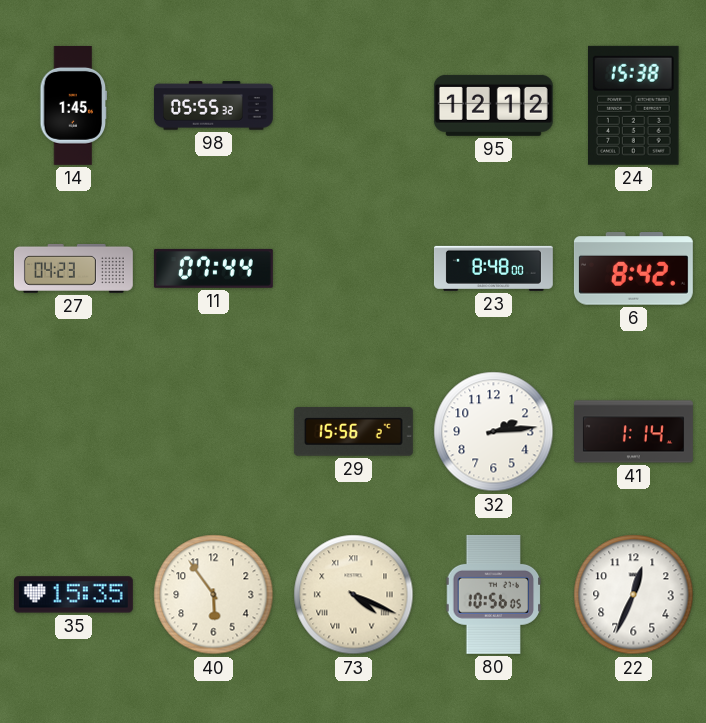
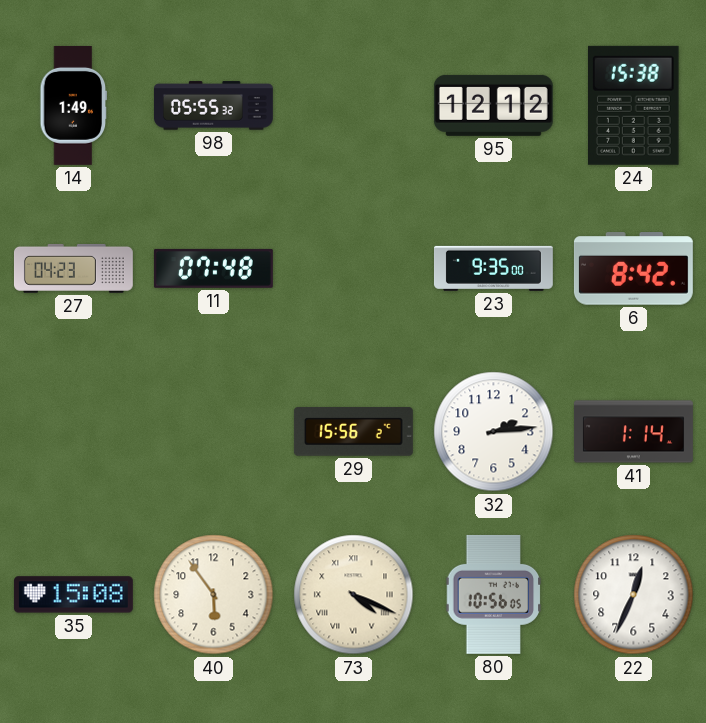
14: 1:45 -> 1:49
11: 07:44 -> 07:48
23: 8:48 -> 9:35
35: 15:35 -> 15:08
